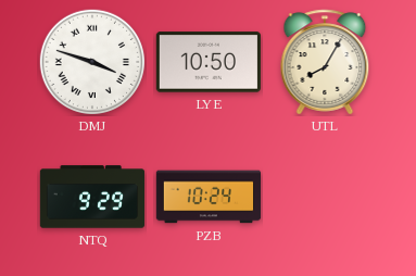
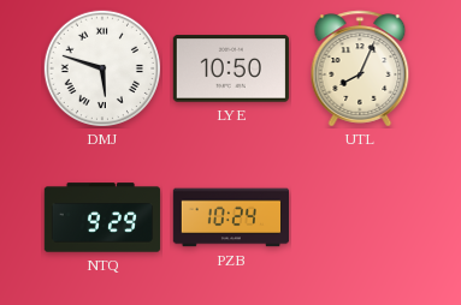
DMJ: 3:48 -> 5:48
UTL: 8:05 -> 8:04
